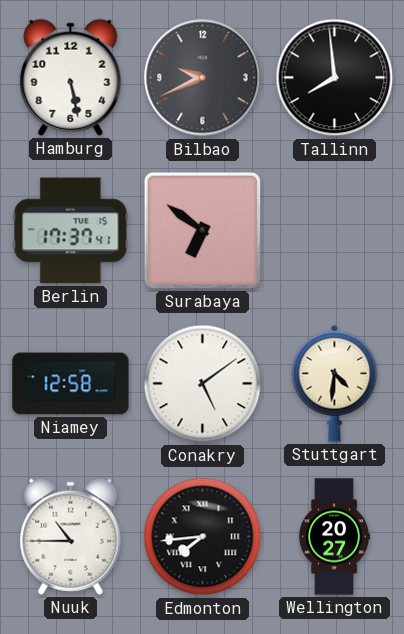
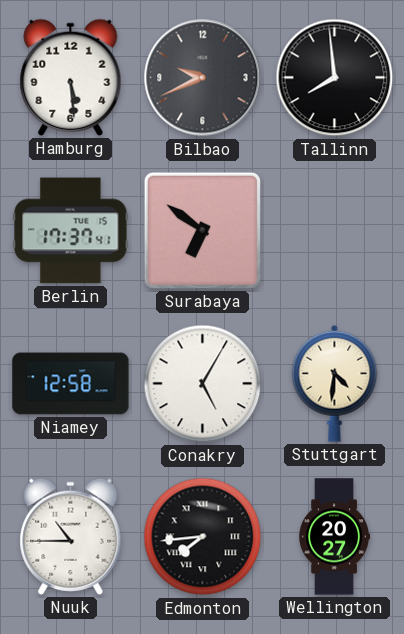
Hamburg: 5:28 -> 5:29
Conakry: 5:09 -> 5:05
